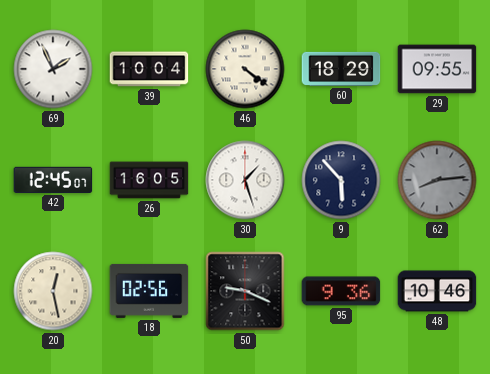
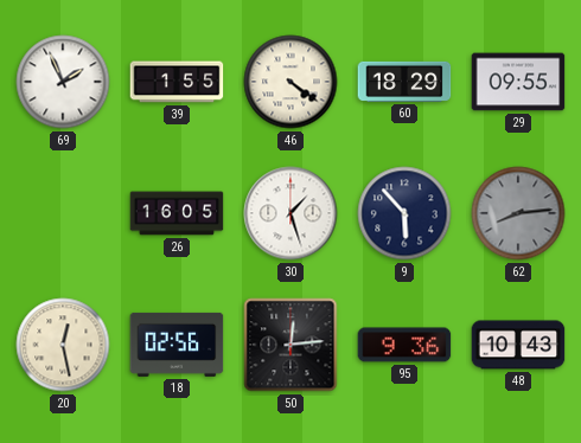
39: 10:04 -> 1:55
42: 12:45 -> none
50: 9:19 -> 12:14
48: 10:46 -> 10:43
